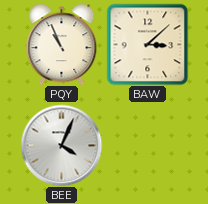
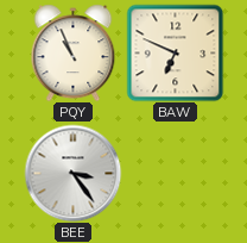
BAW: 3:08 -> 6:49
BEE: 4:04 -> 3:24
